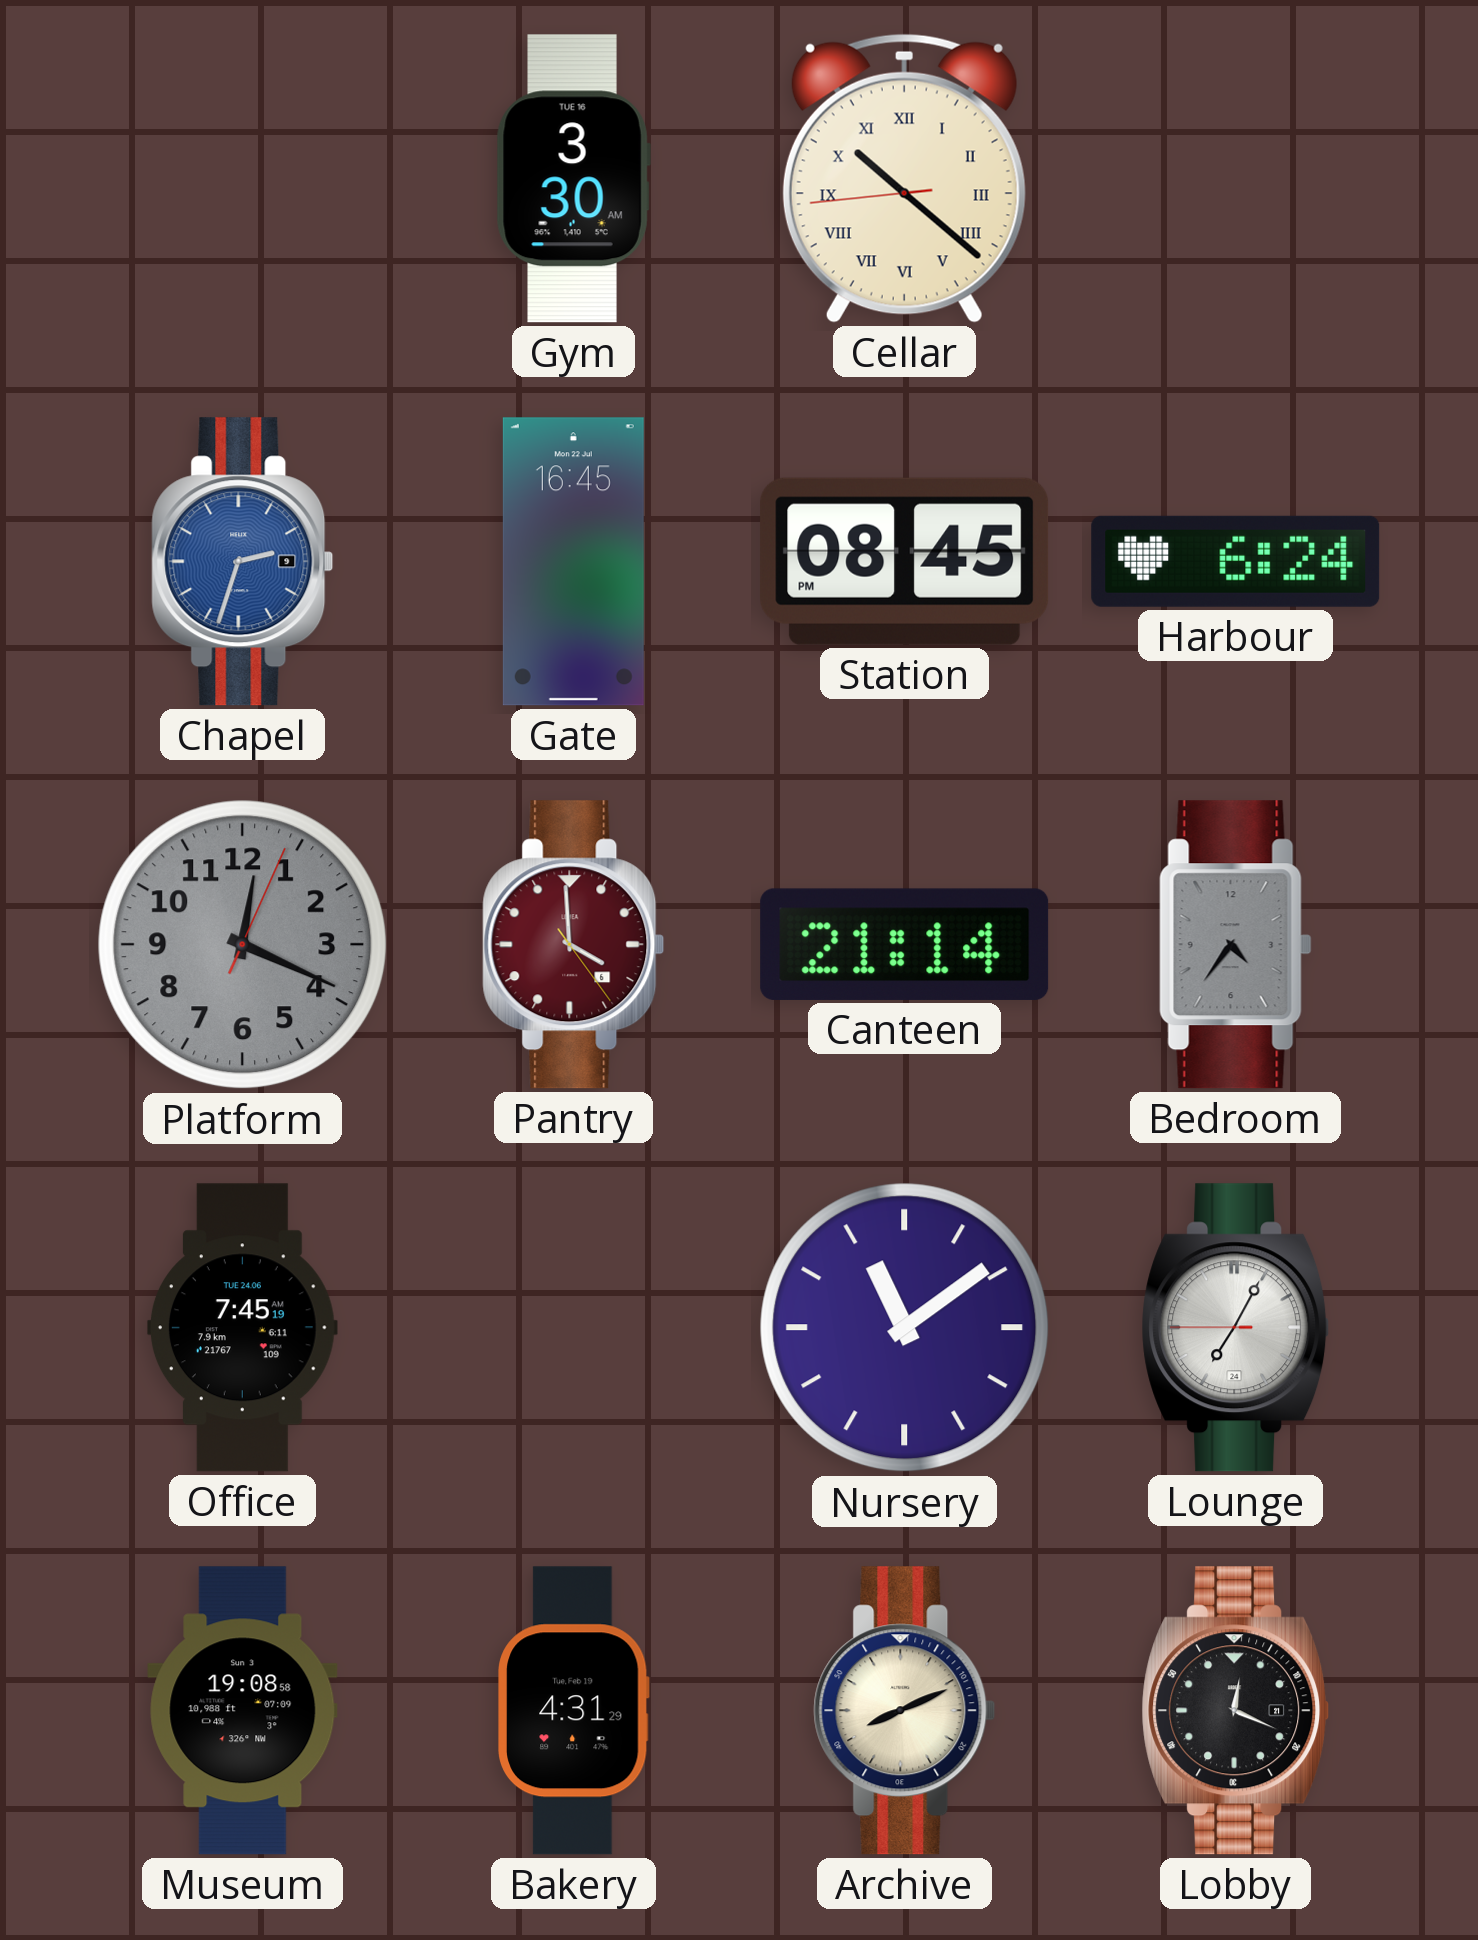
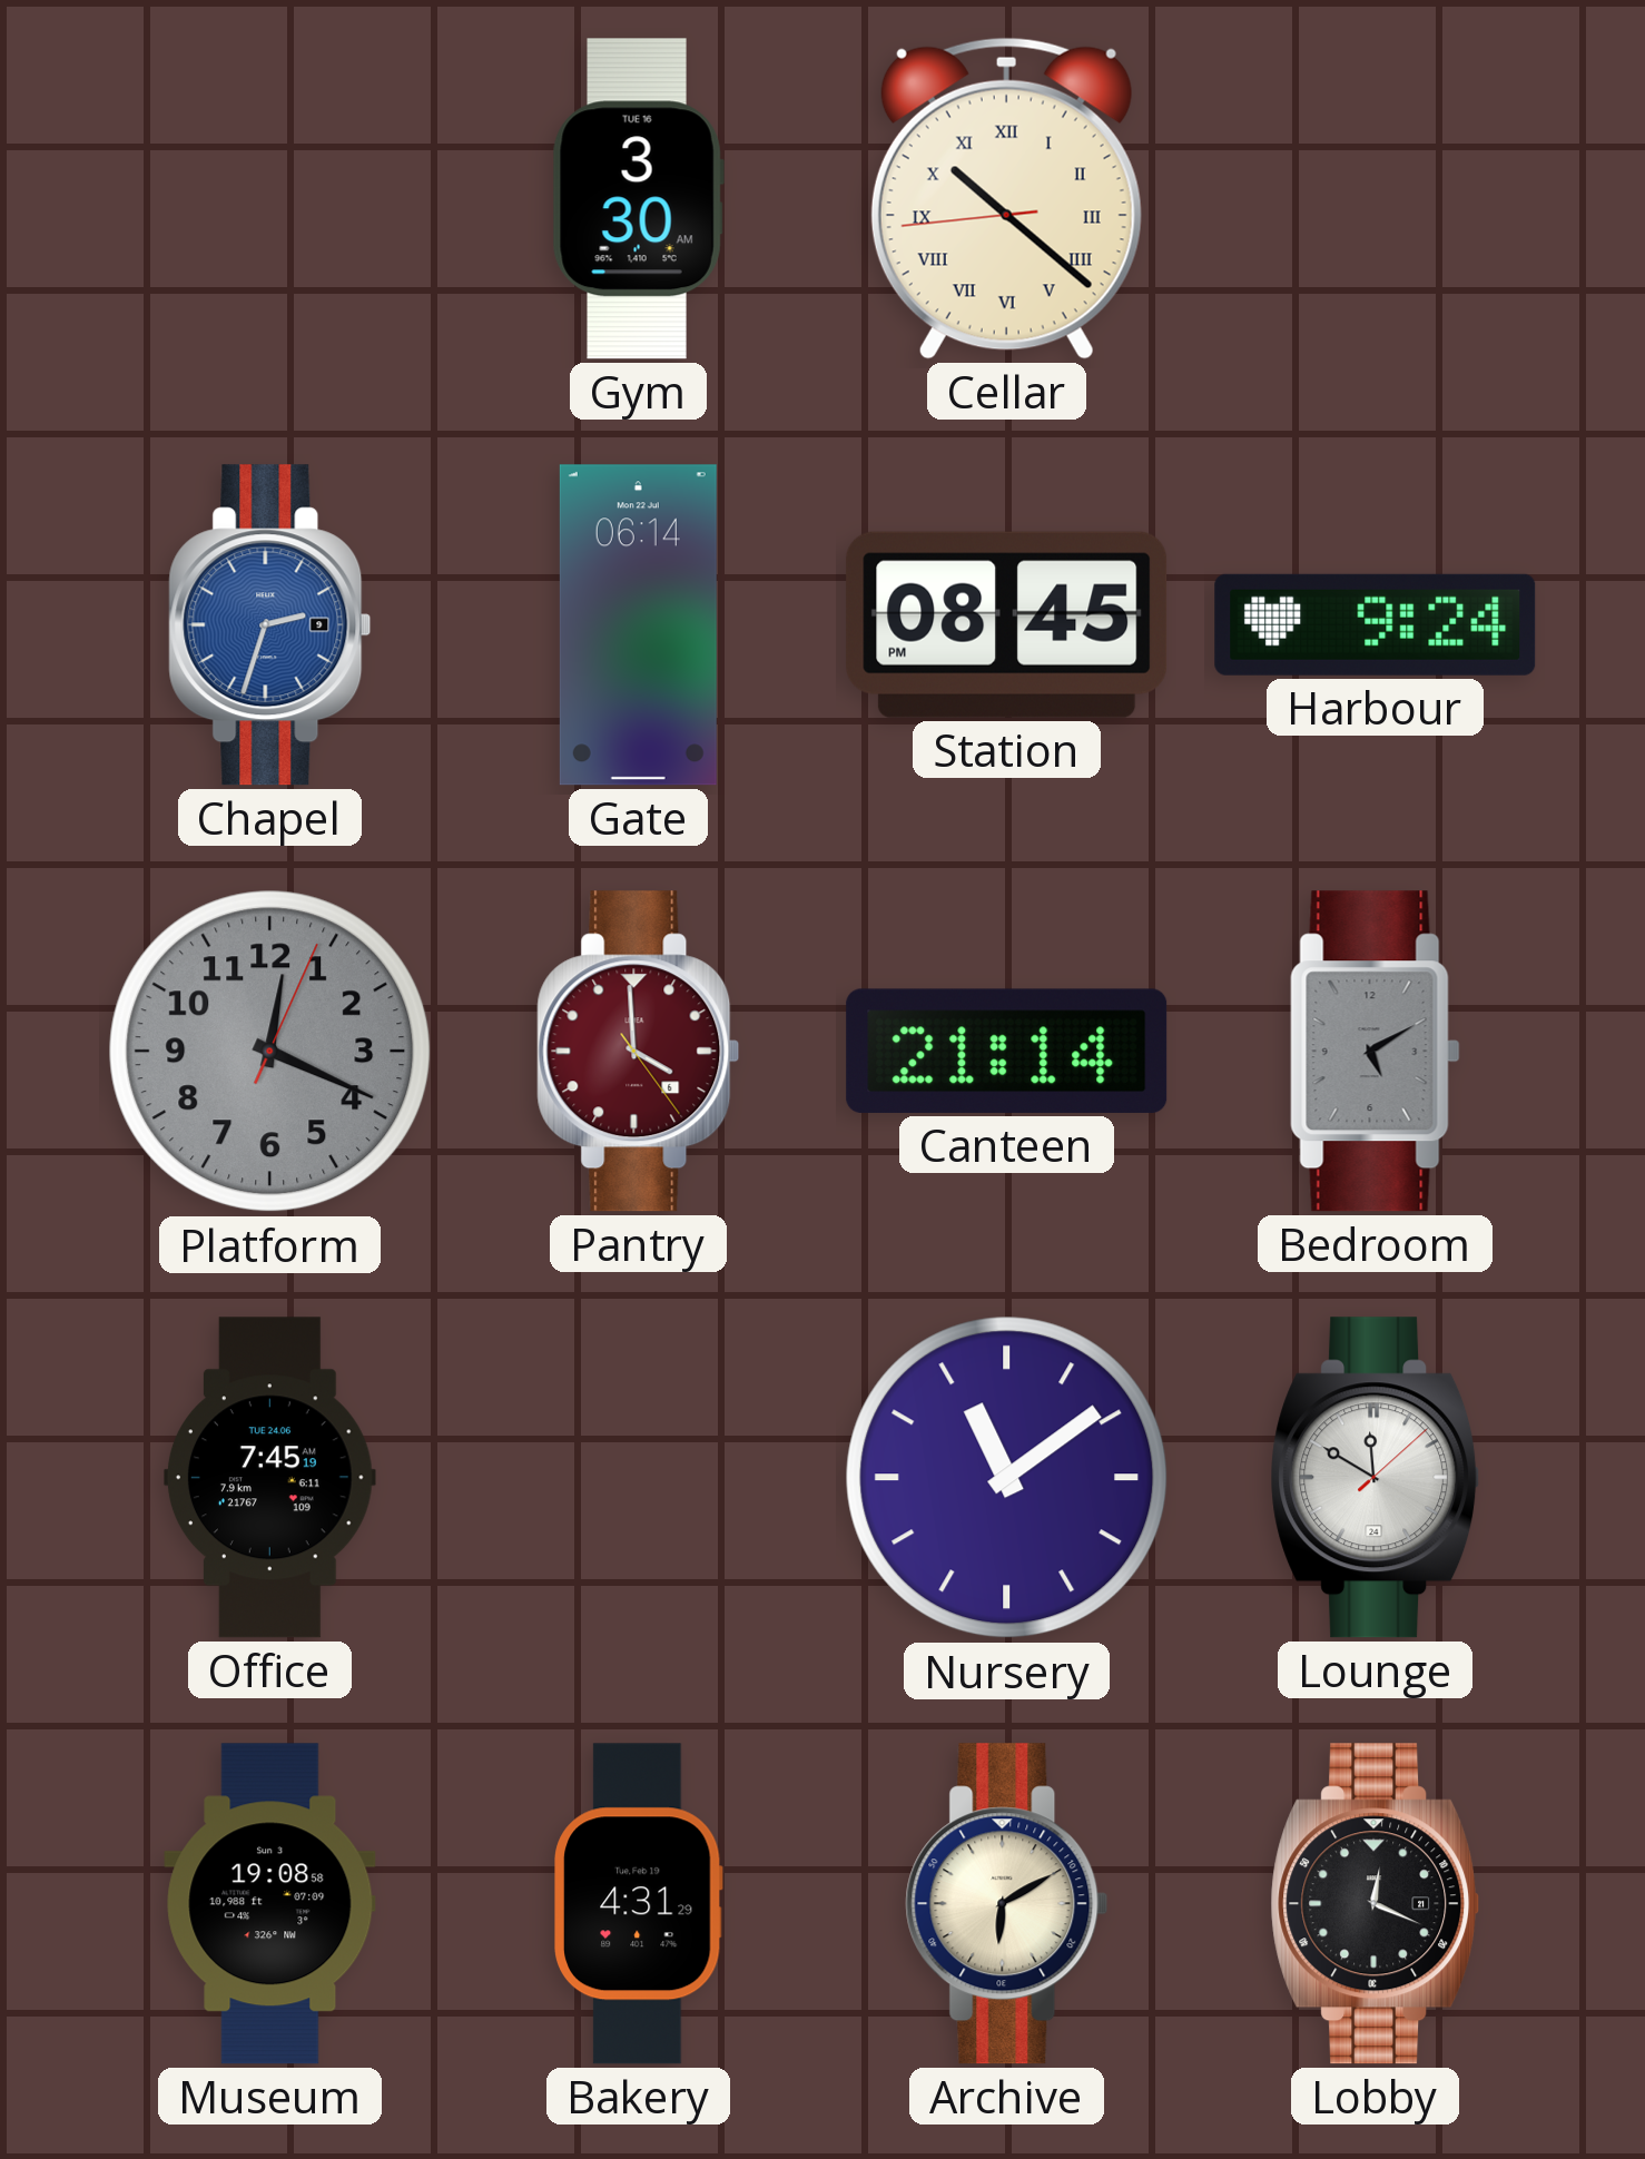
Gate: 16:45 -> 06:14
Harbour: 6:24 -> 9:24
Bedroom: 4:36 -> 5:10
Lounge: 7:04 -> 11:50
Archive: 8:11 -> 6:10
